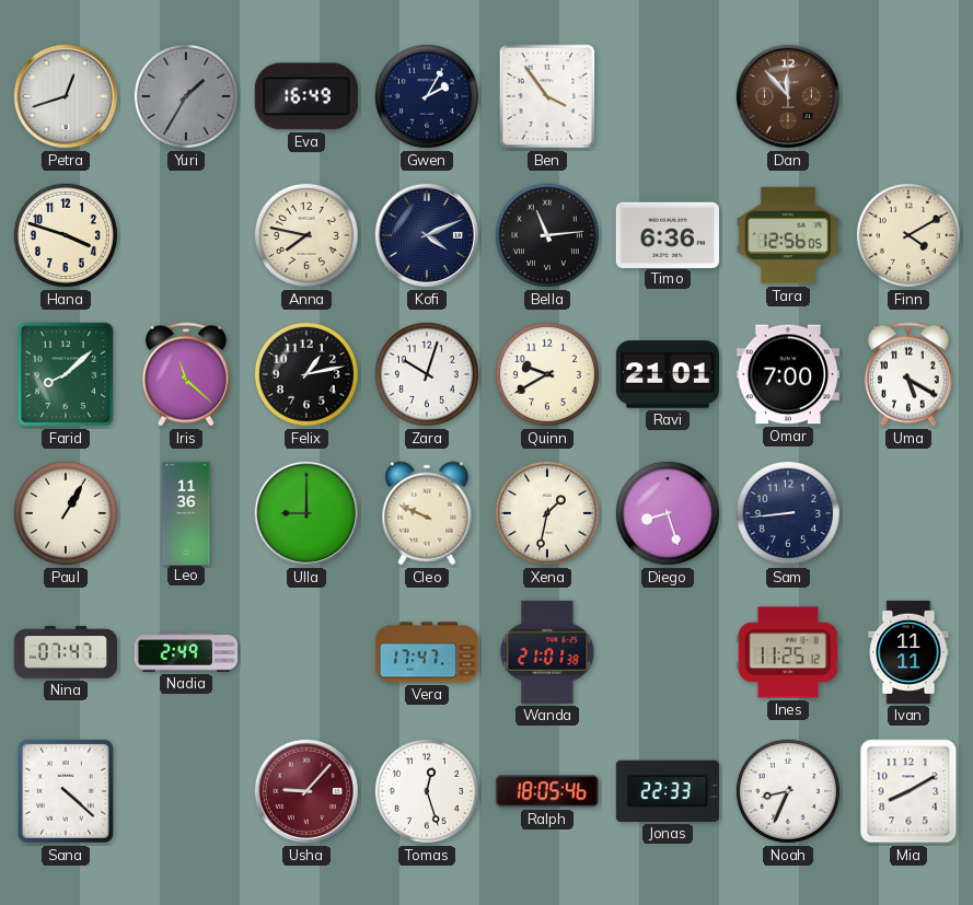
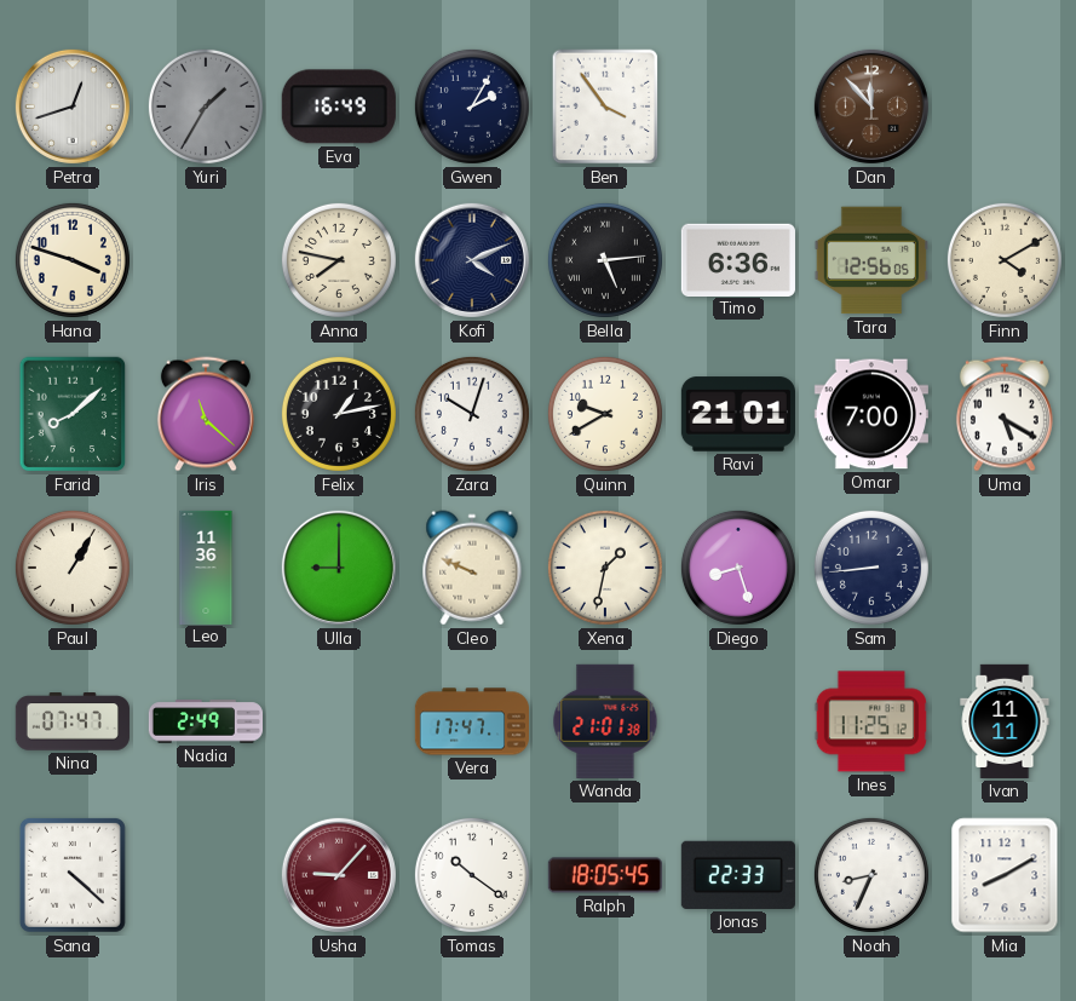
Bella: 11:14 -> 5:14
Tomas: 12:27 -> 10:21
Ralph: 18:05:46 -> 18:05:45
